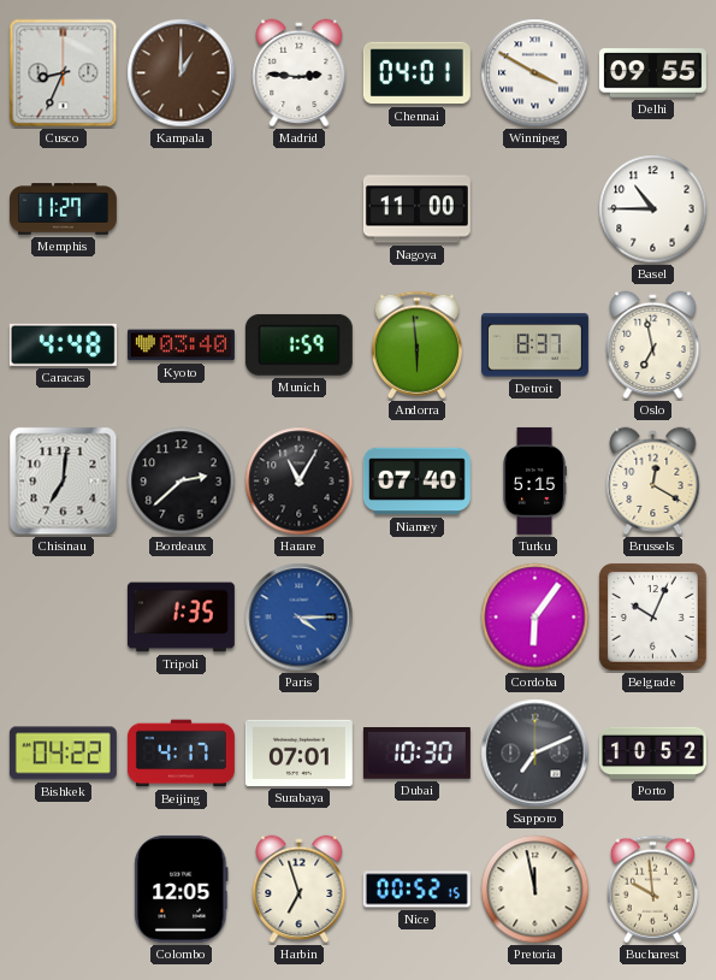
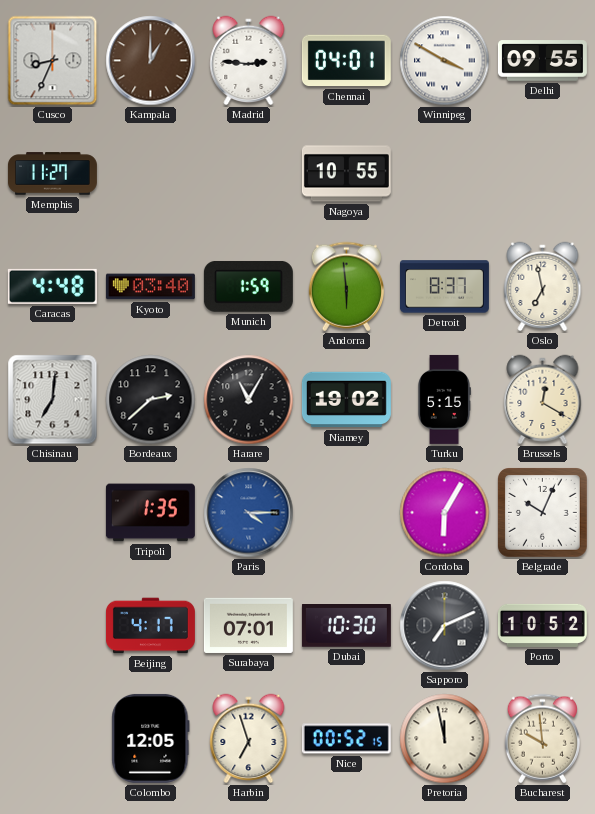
Nagoya: 11:00 -> 10:55
Basel: 10:45 -> none
Niamey: 07:40 -> 19:02
Cordoba: 6:06 -> 6:05
Bishkek: 04:22 -> none
